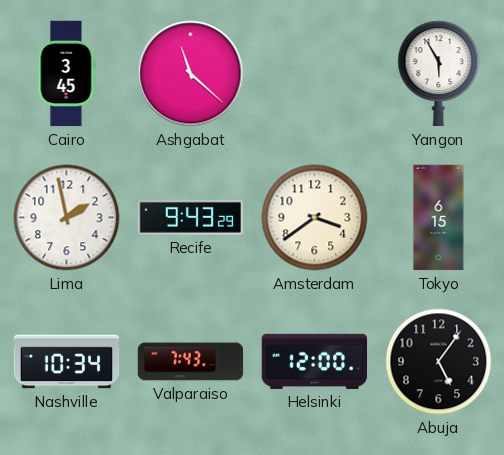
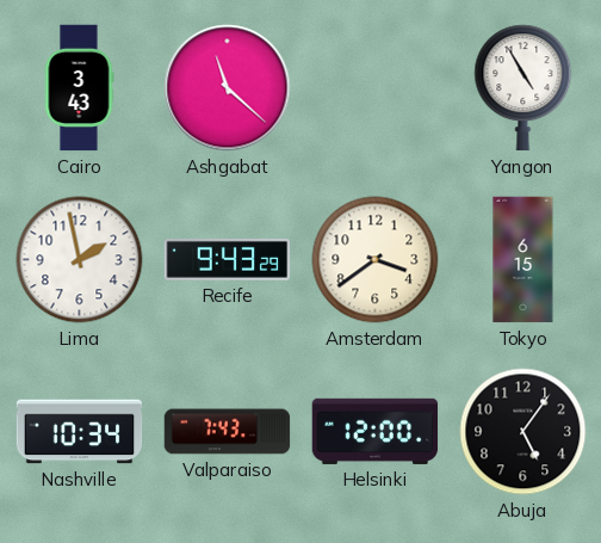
Cairo: 3:45 -> 3:43
Yangon: 5:55 -> 4:55
